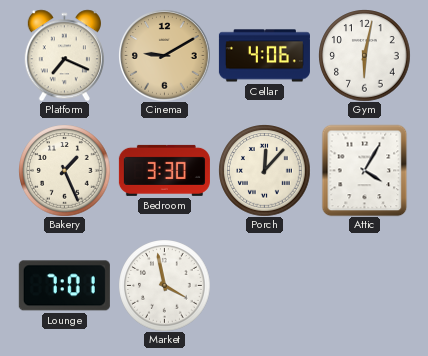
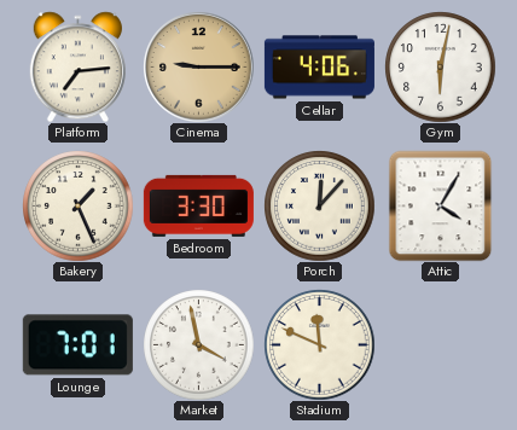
Platform: 7:19 -> 7:14
Cinema: 9:10 -> 9:15
Stadium: none -> 11:49
